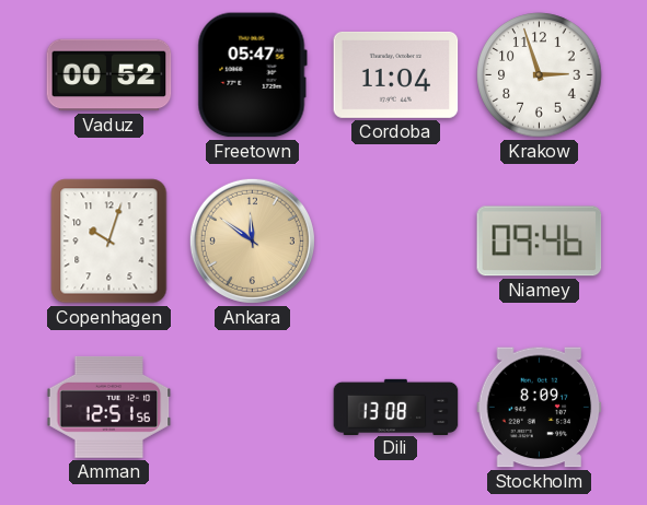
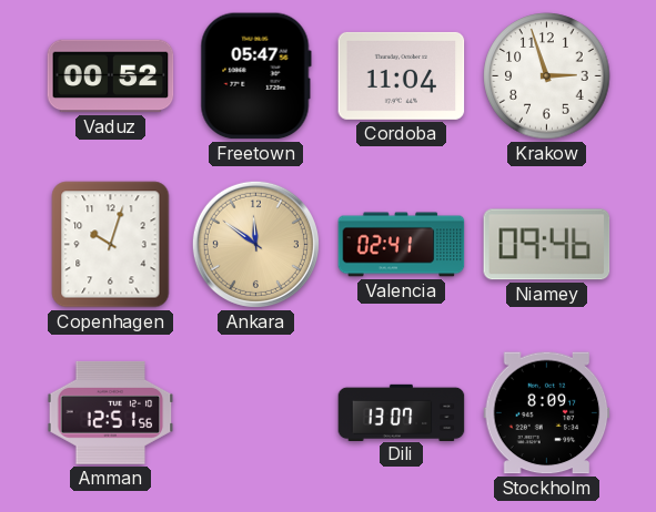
Valencia: none -> 02:41
Dili: 13:08 -> 13:07
